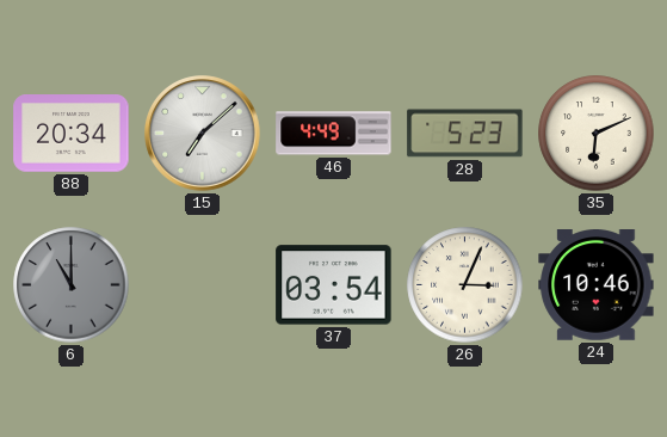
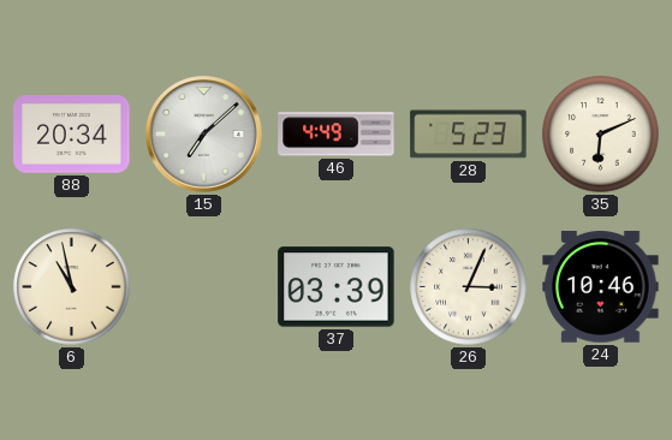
6: 11:00 -> 10:58
6 dial: grey -> cream
37: 03:54 -> 03:39
